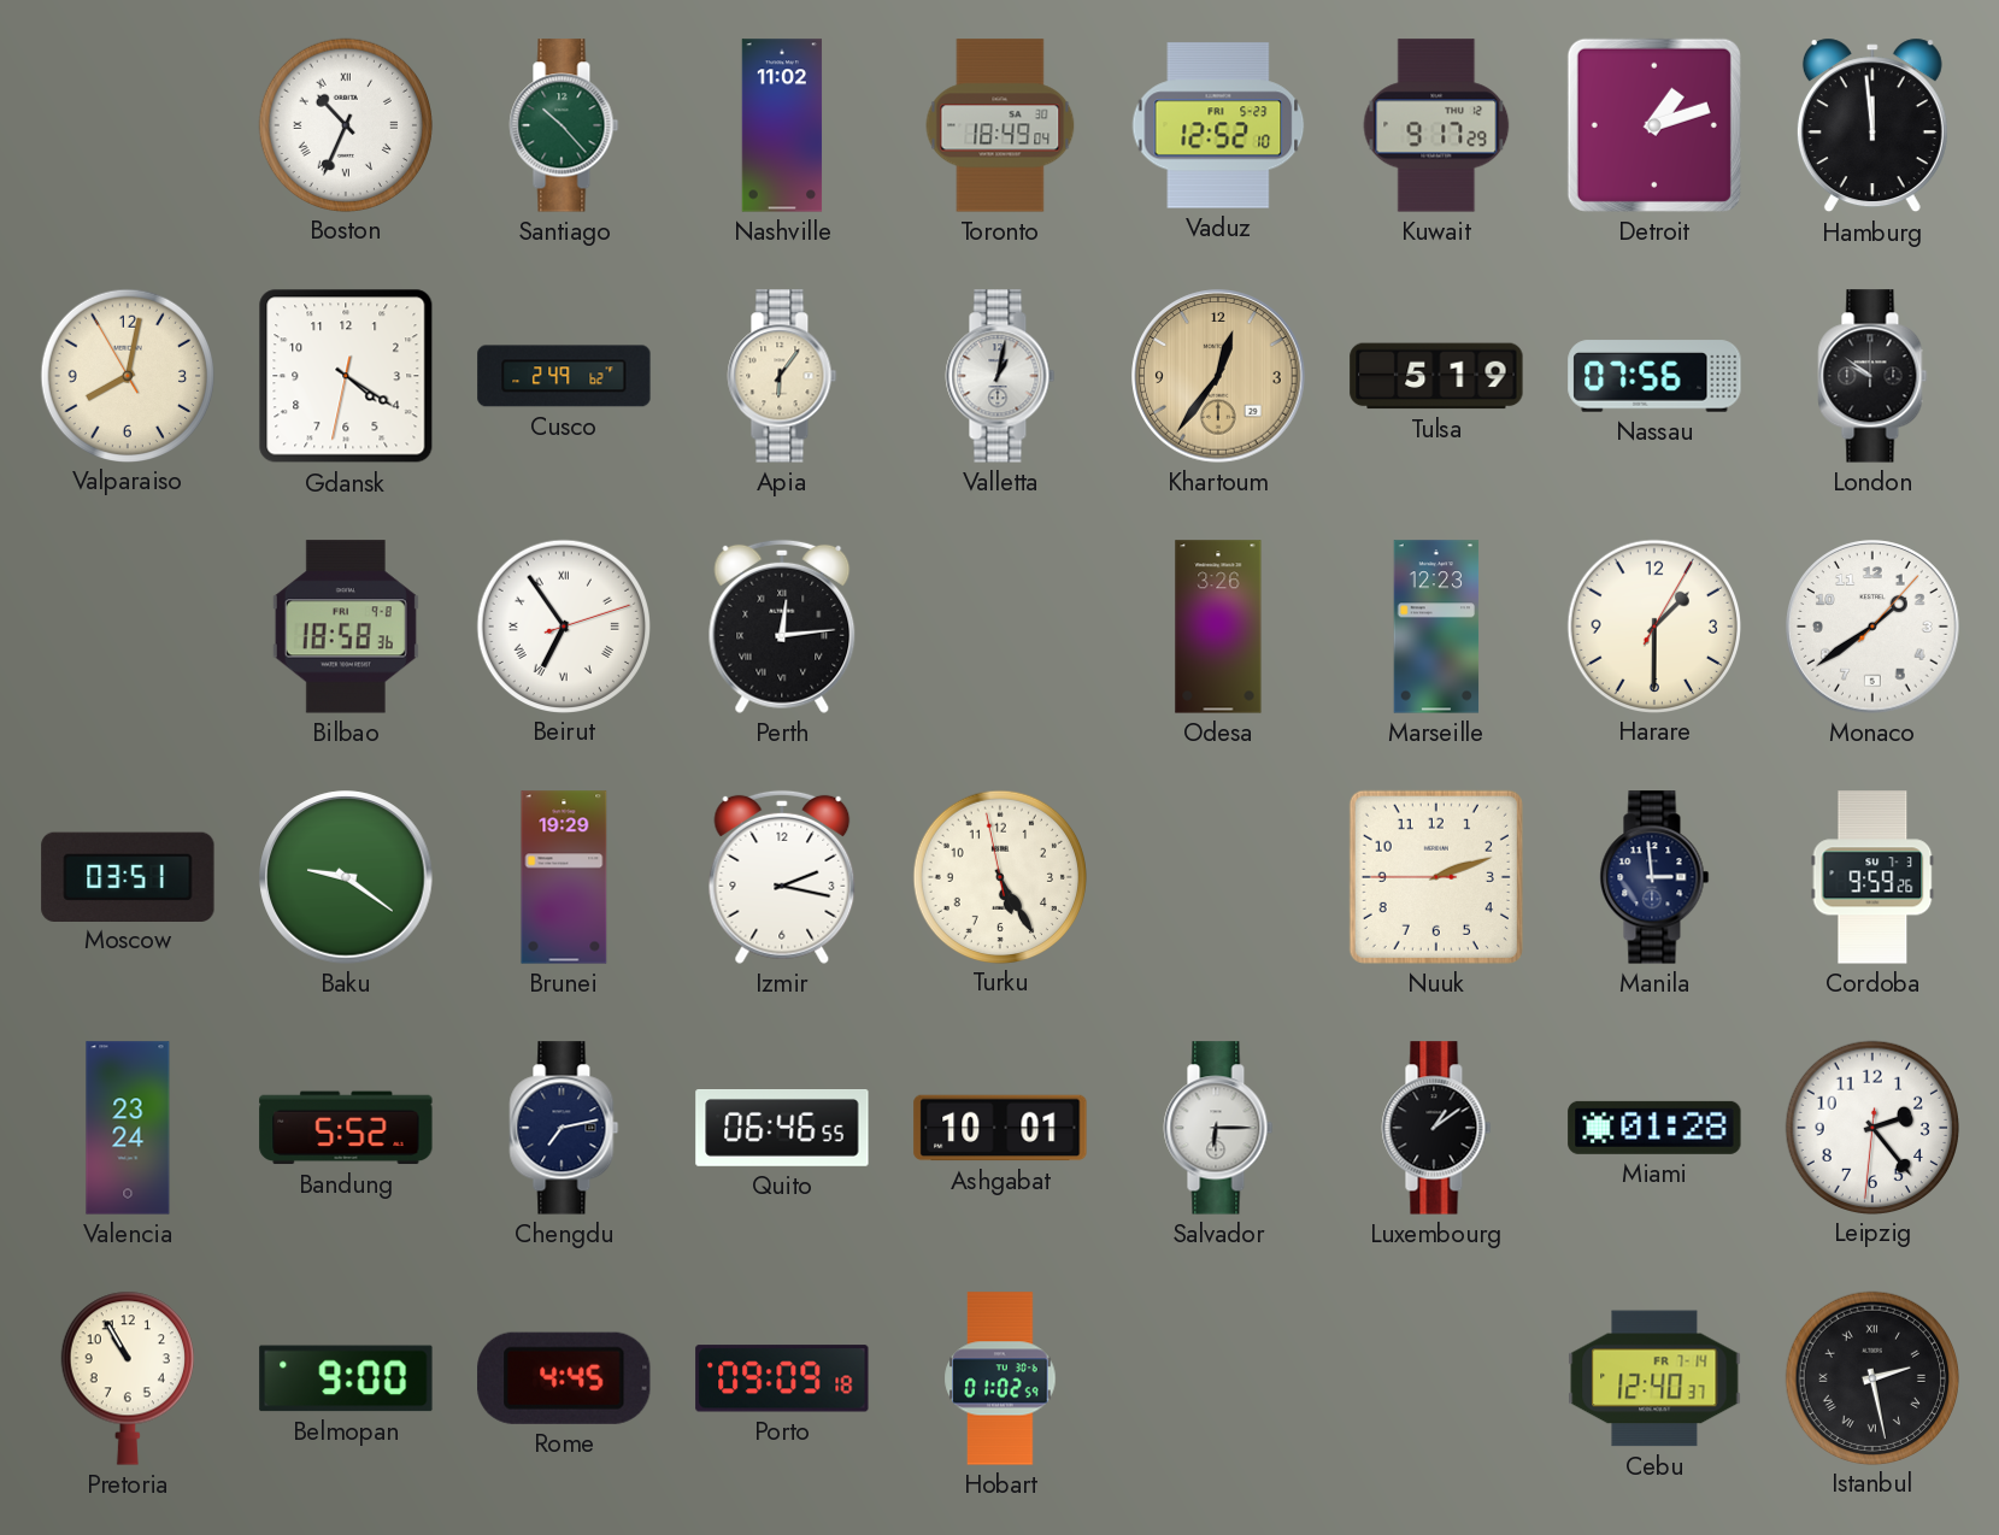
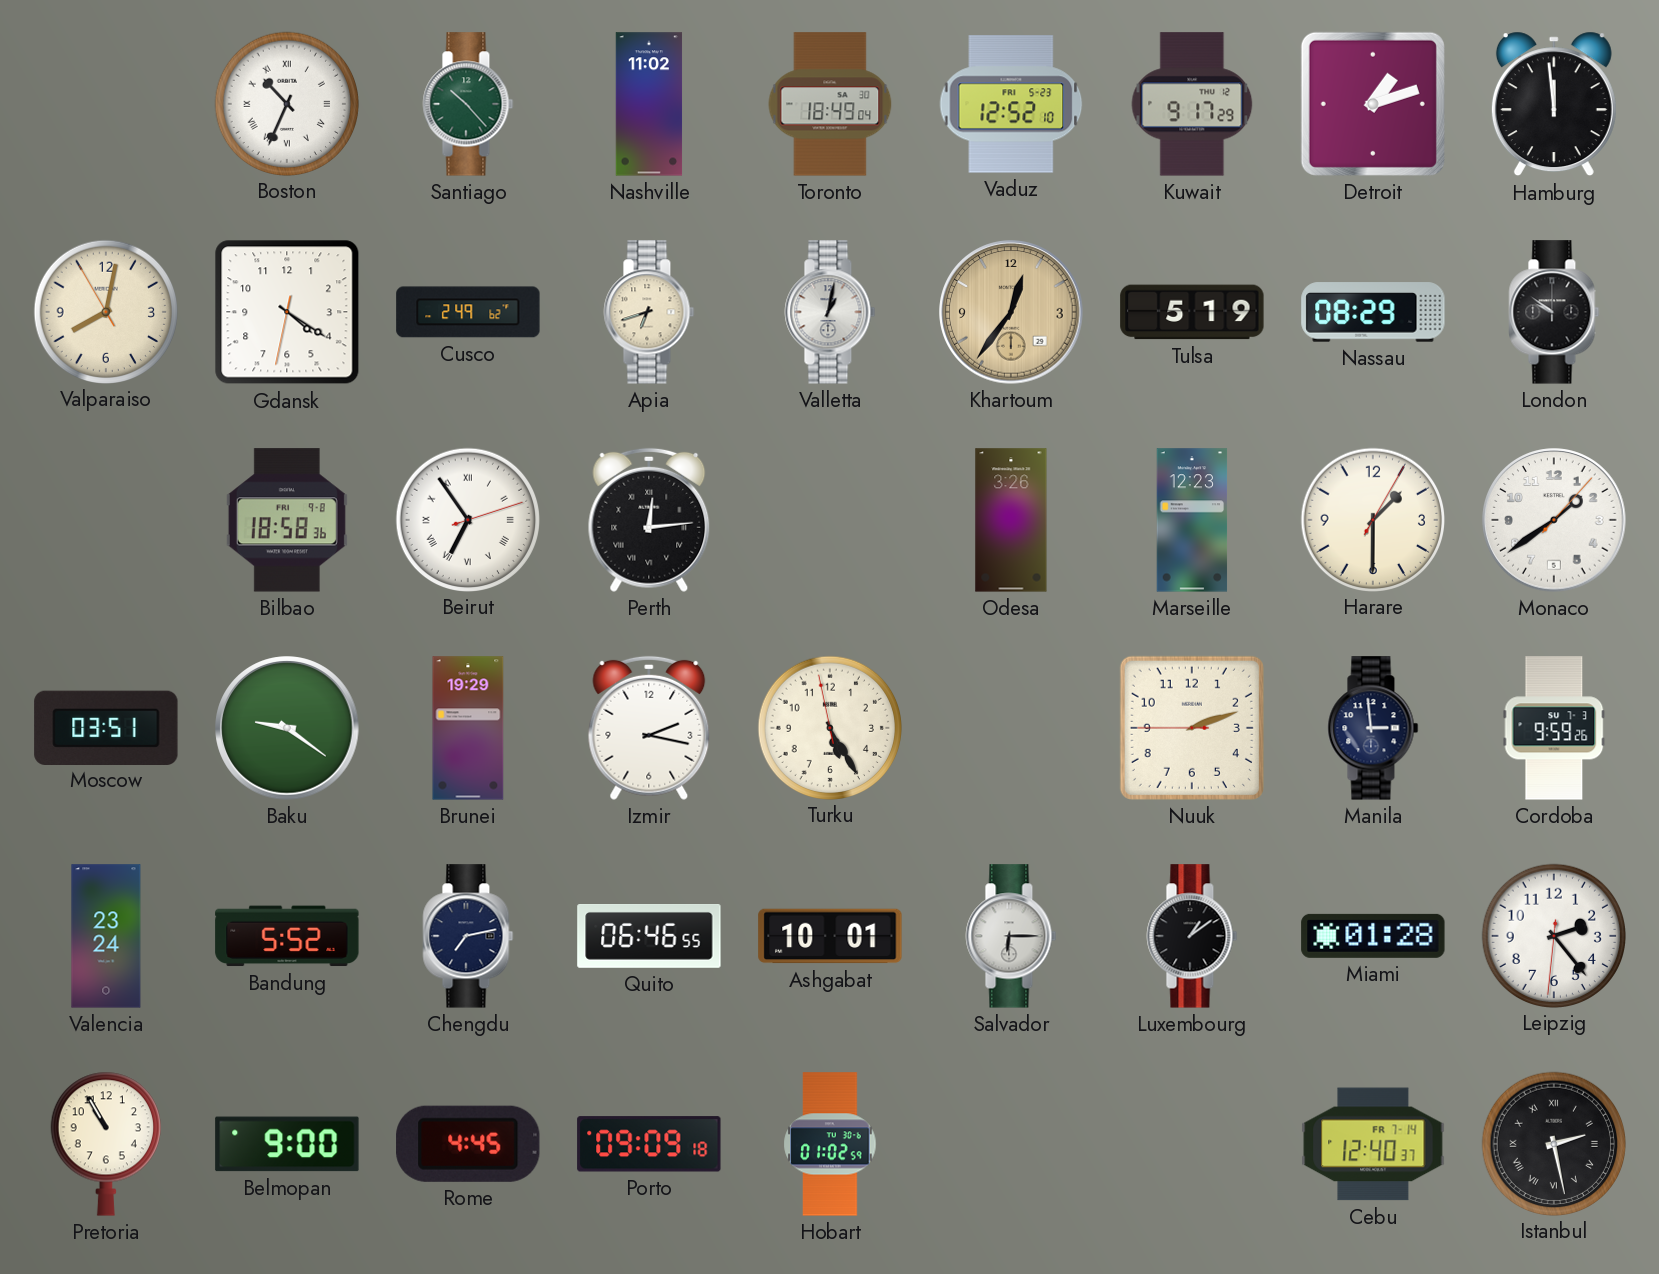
Apia: 6:06 -> 6:42
Nassau: 07:56 -> 08:29
